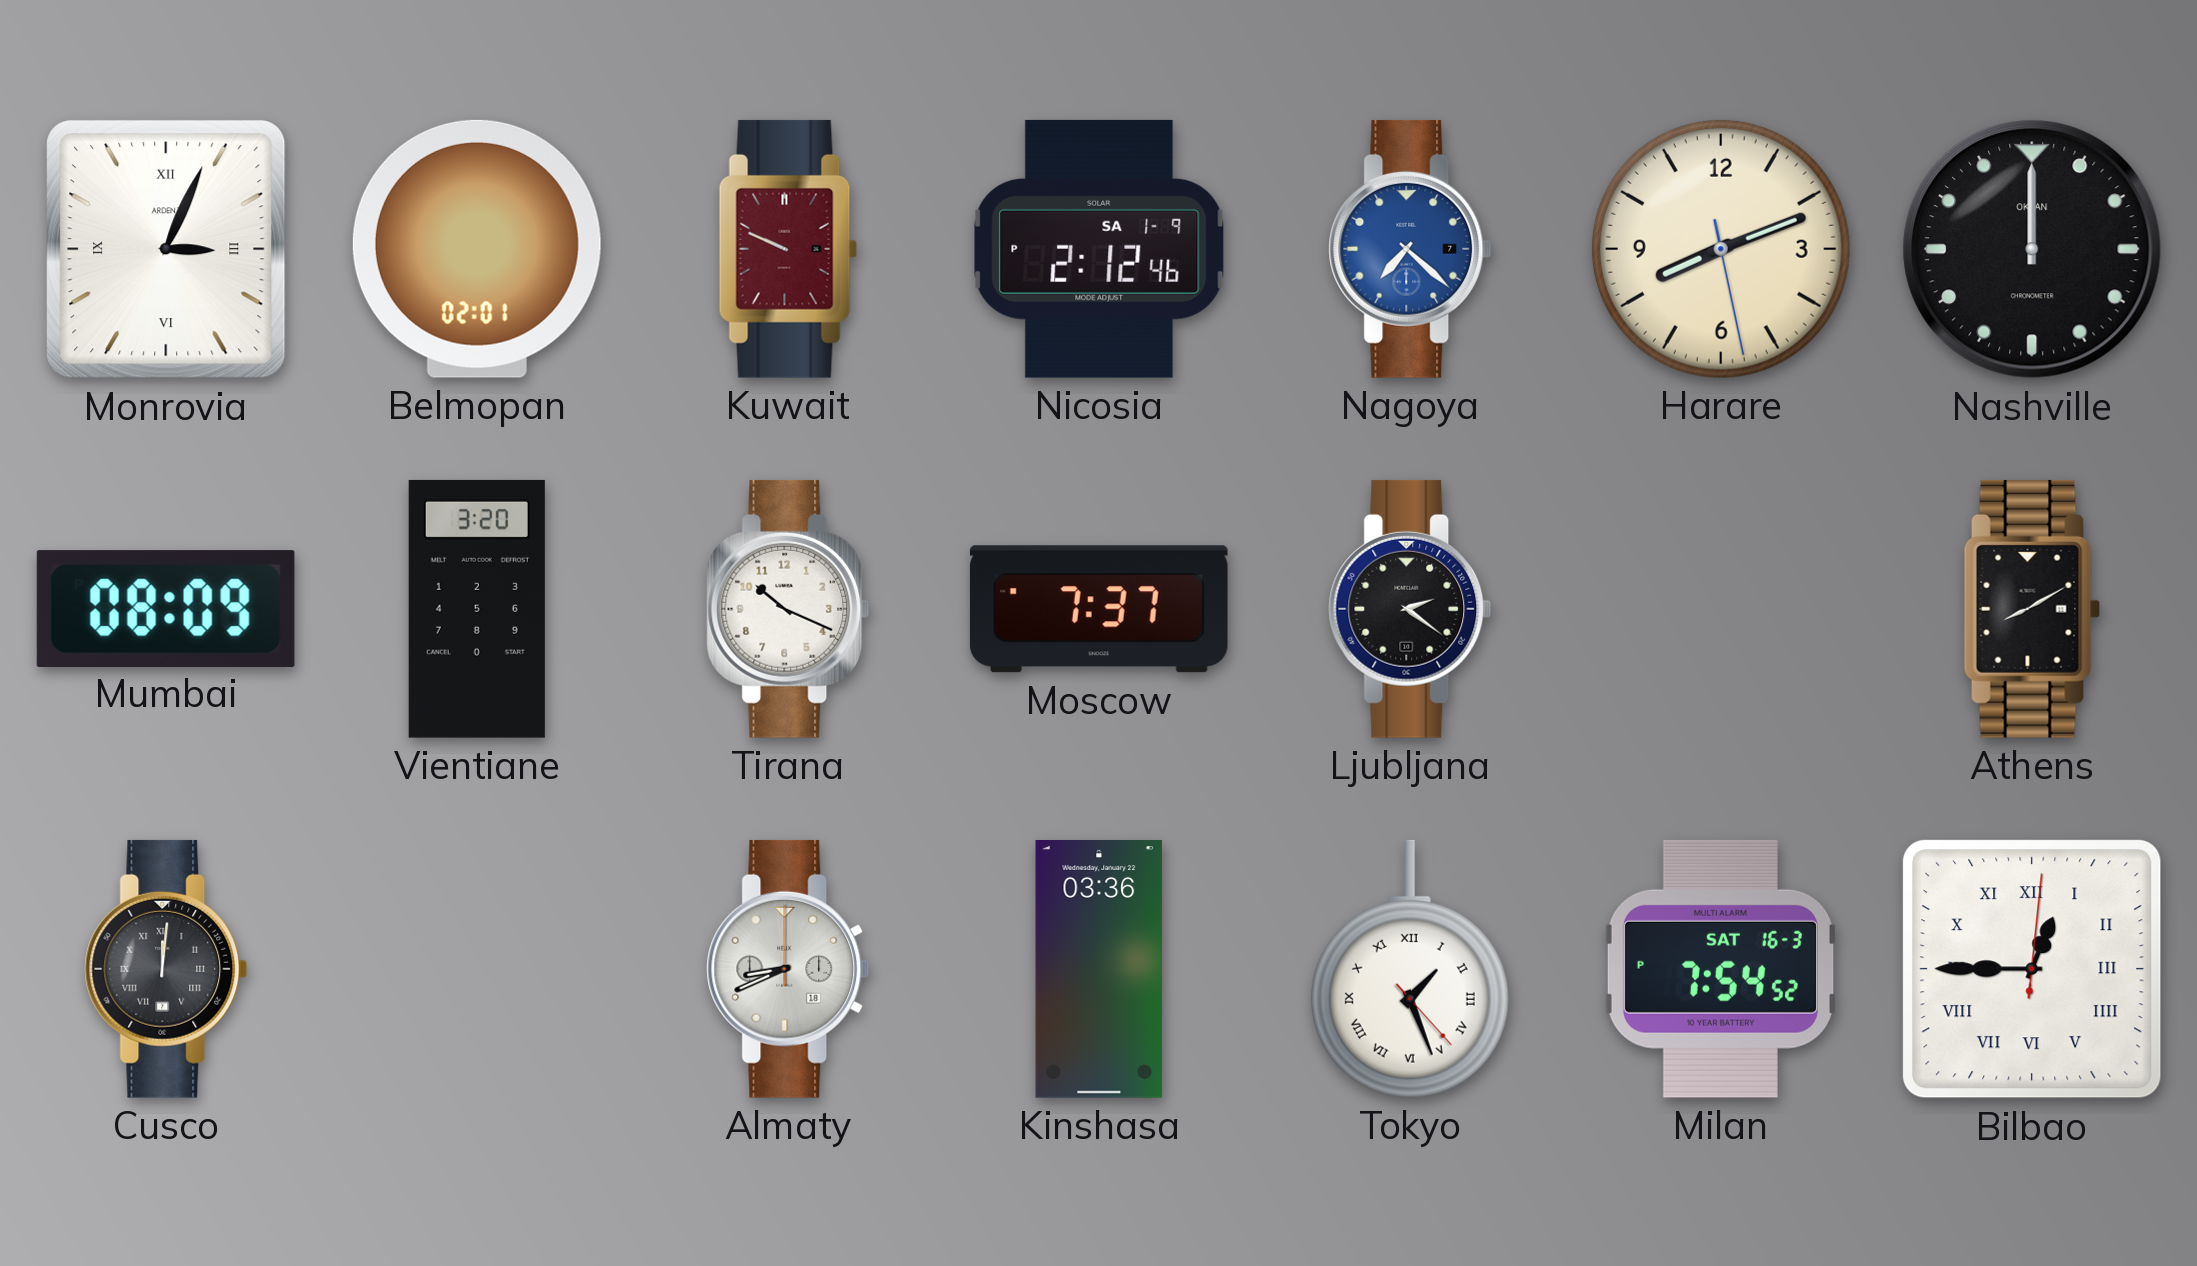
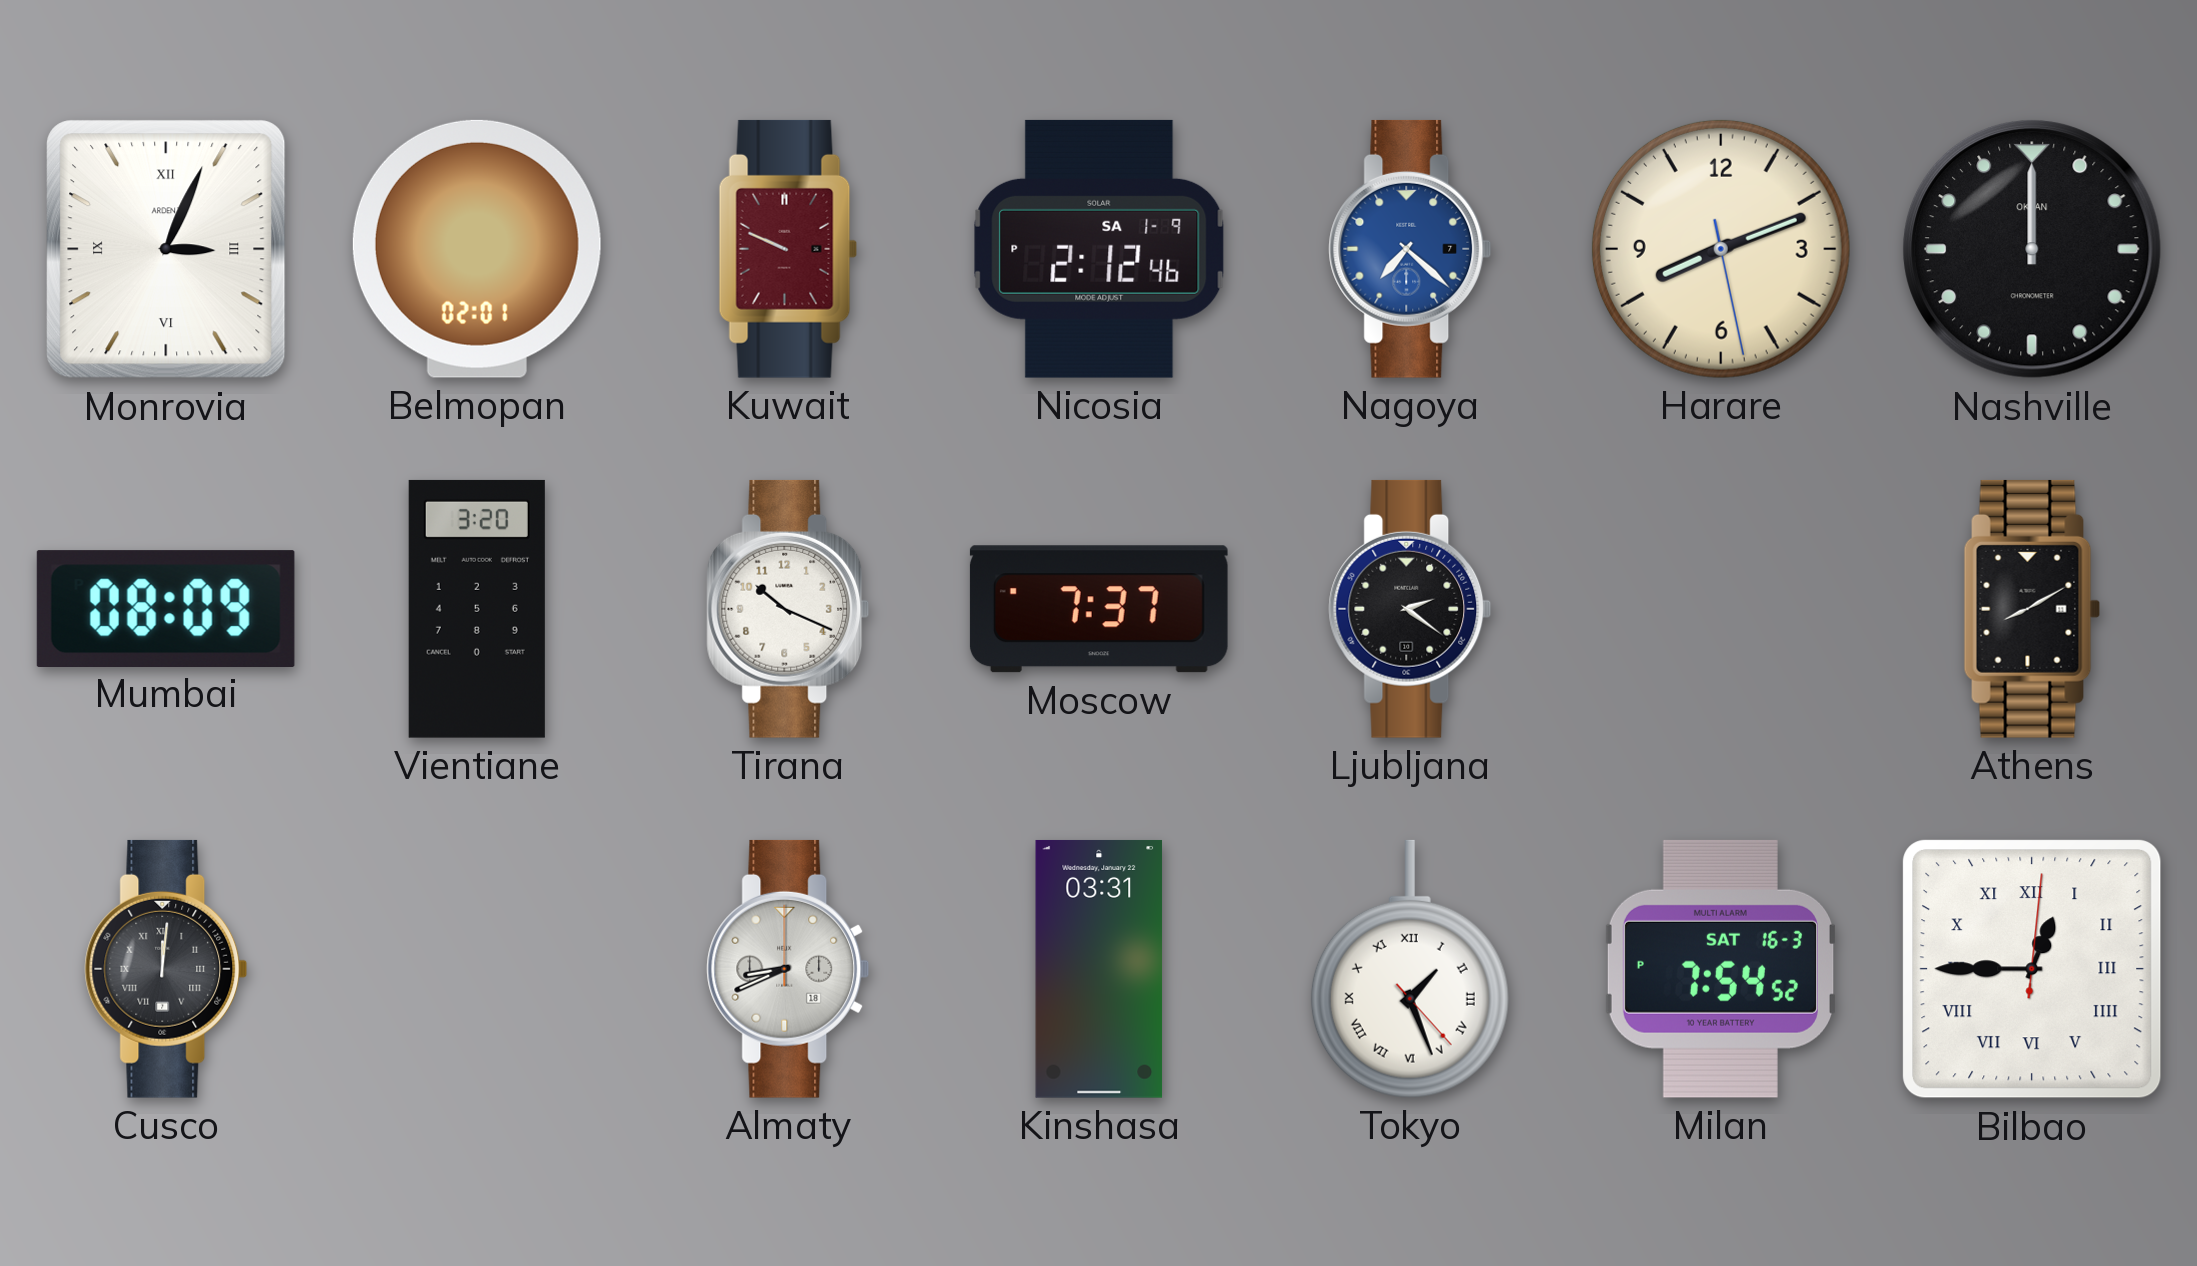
Kinshasa: 03:36 -> 03:31
